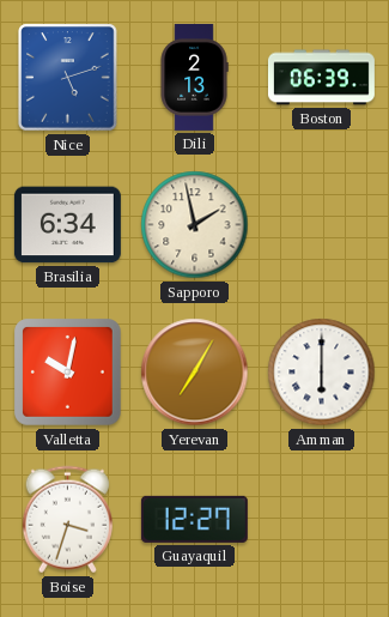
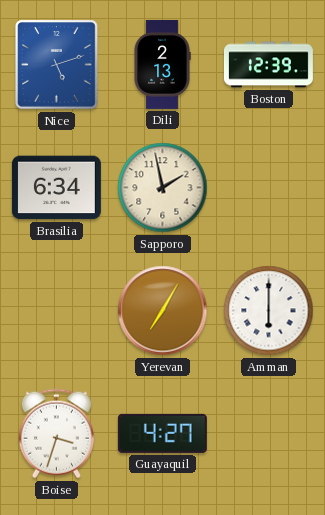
Boston: 06:39 -> 12:39
Valletta: 10:02 -> none
Guayaquil: 12:27 -> 4:27
